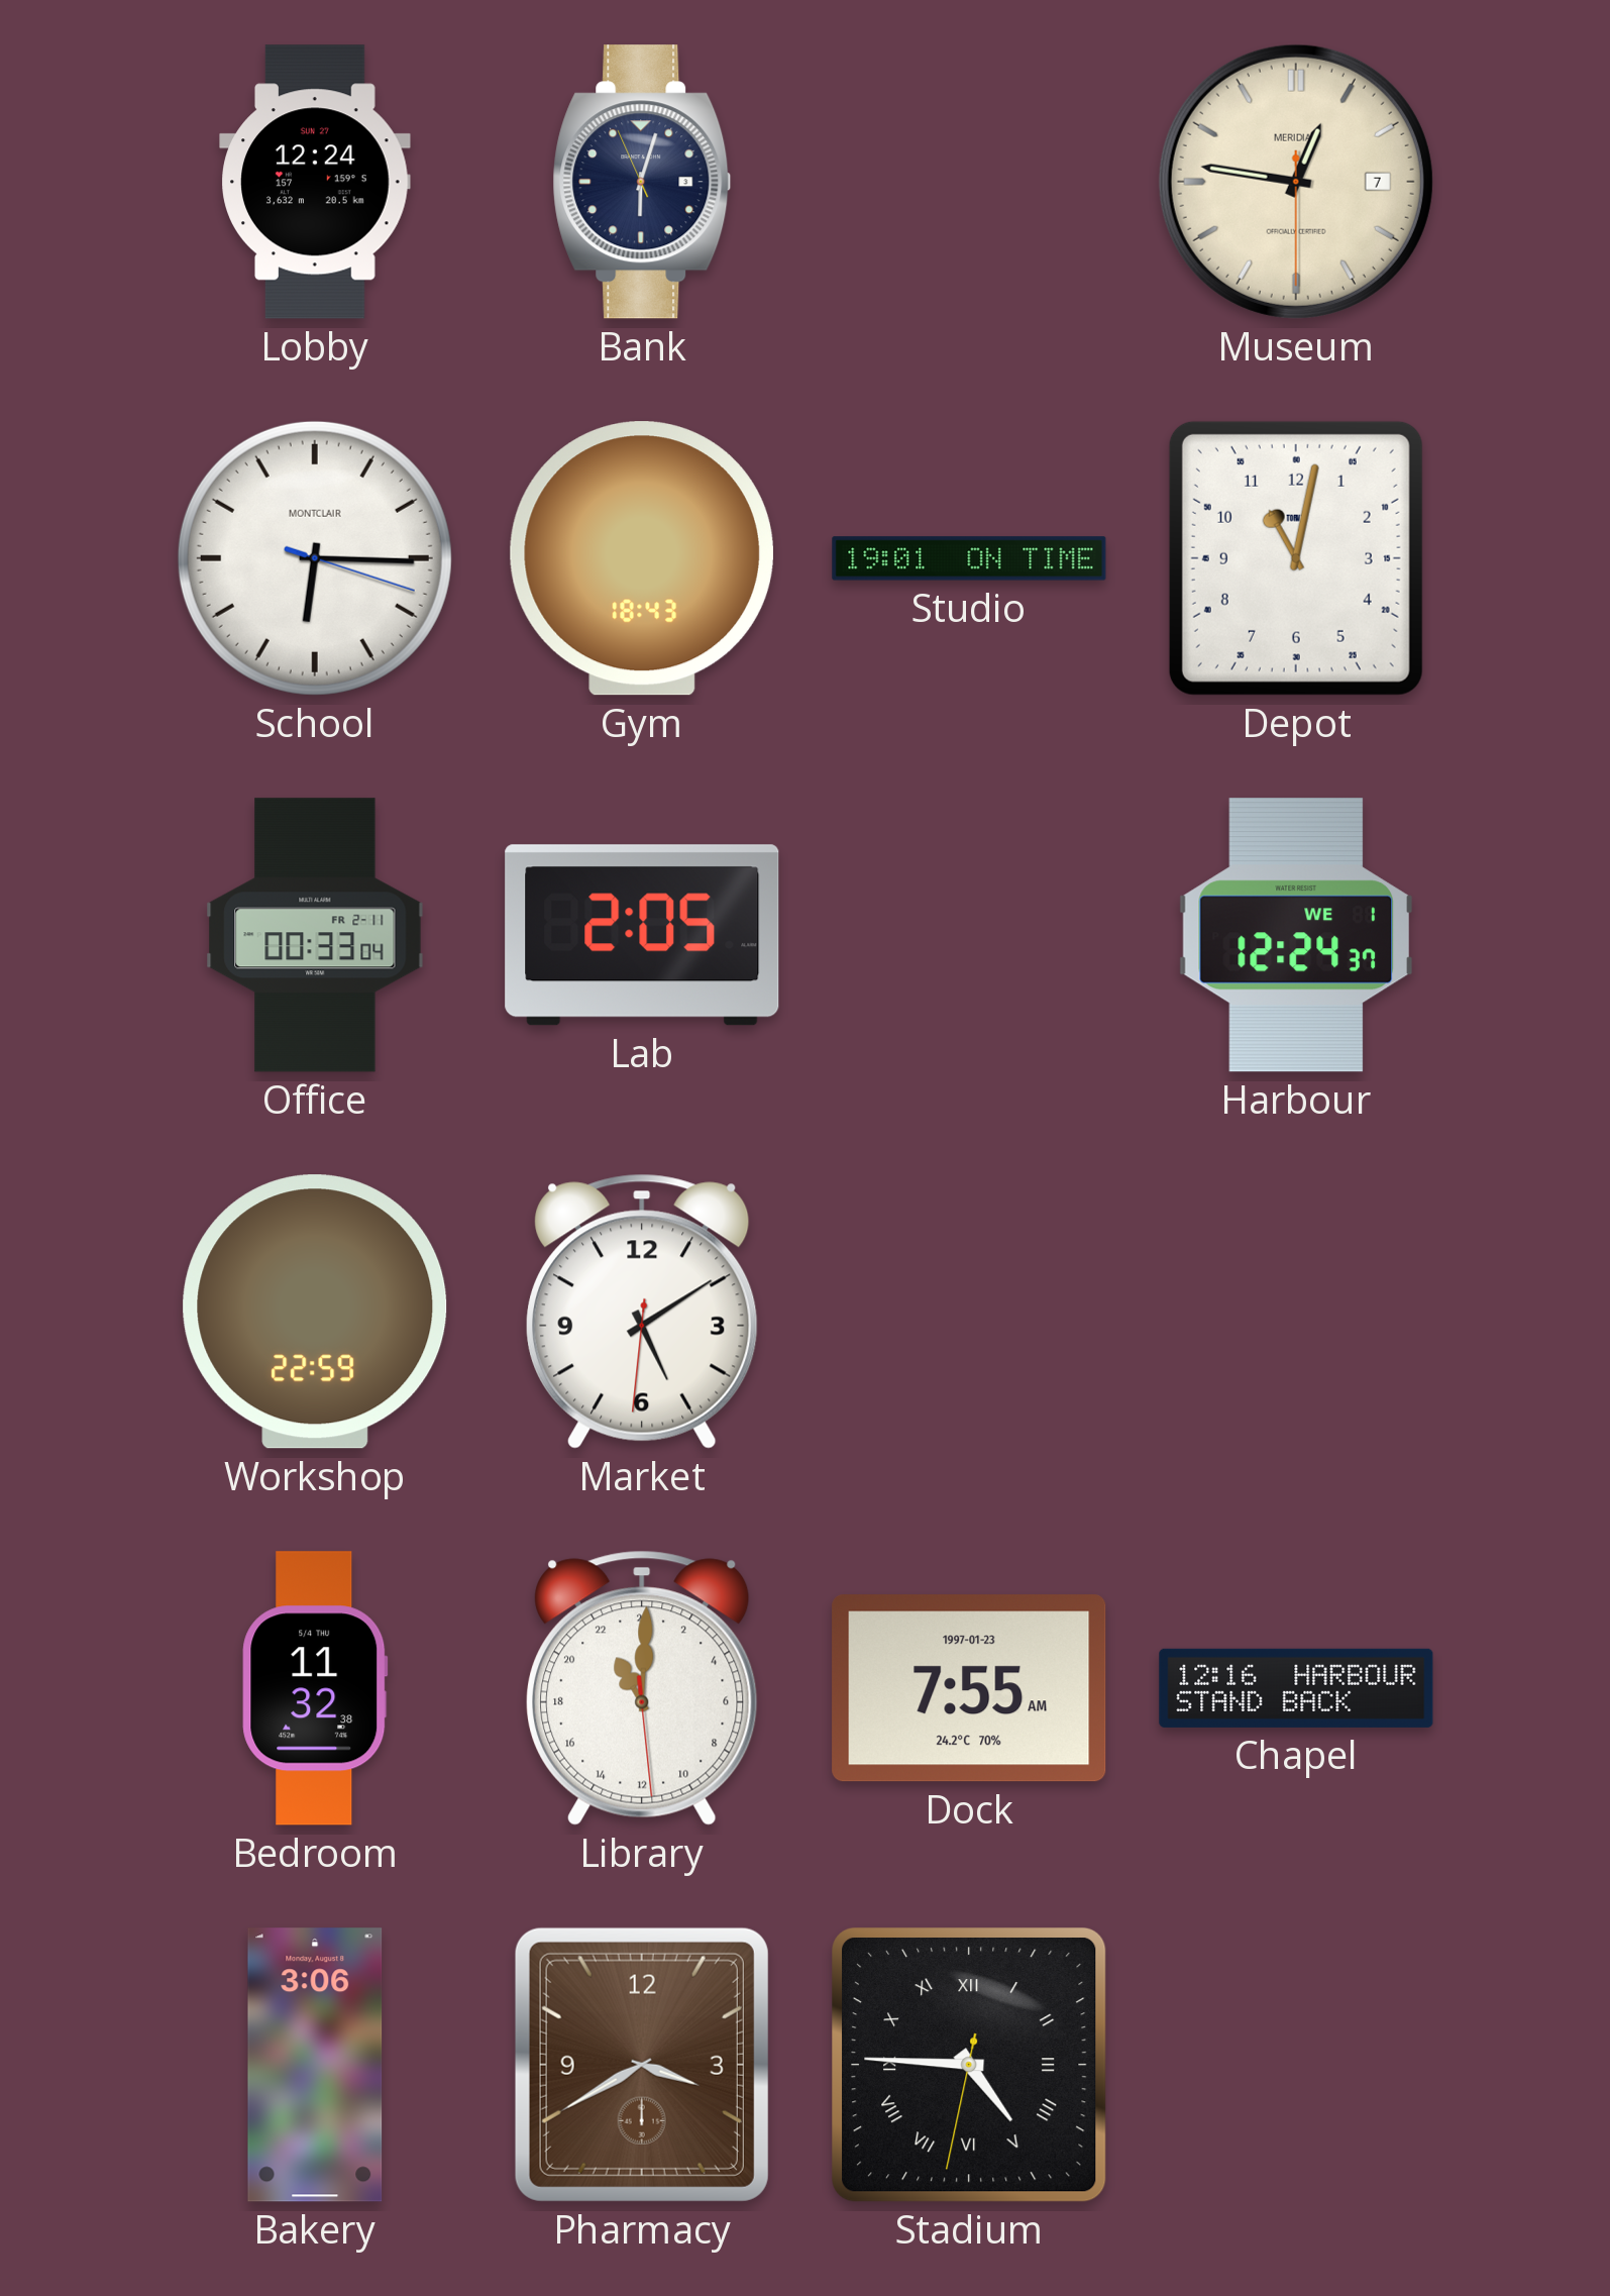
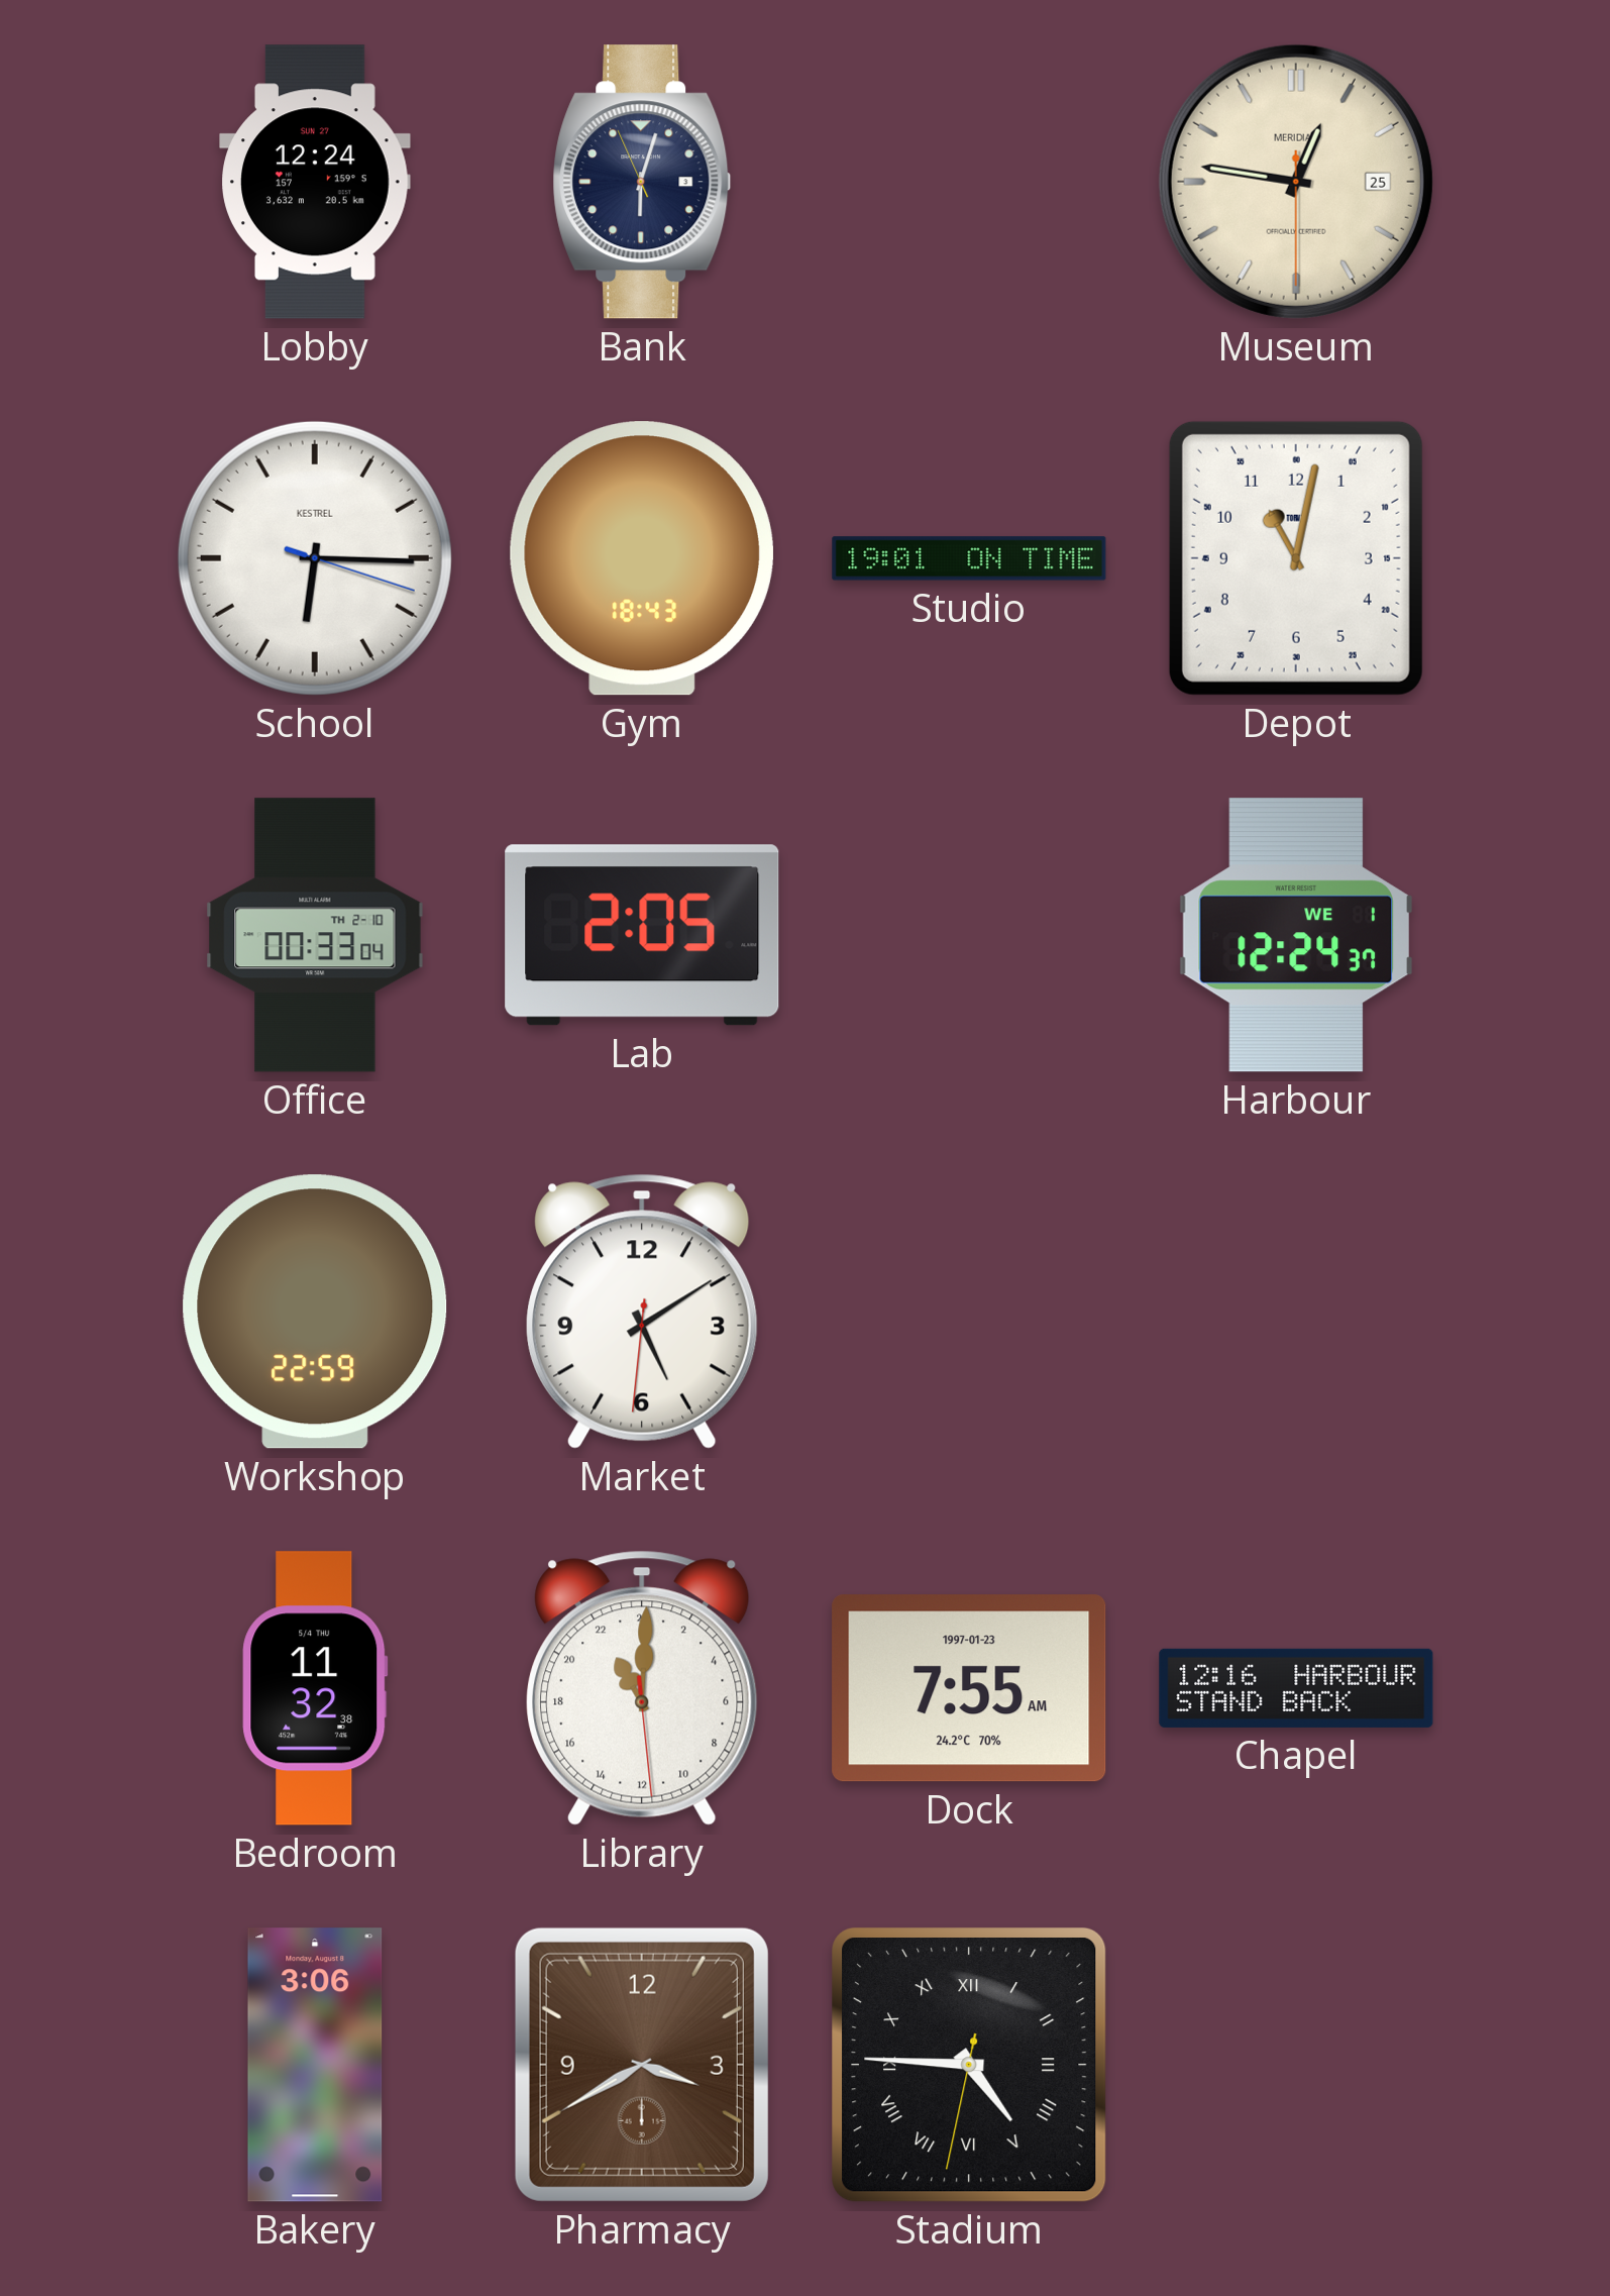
Museum date: 7 -> 25
School brand: MONTCLAIR -> KESTREL
Office date: FR 2-11 -> TH 2-10
